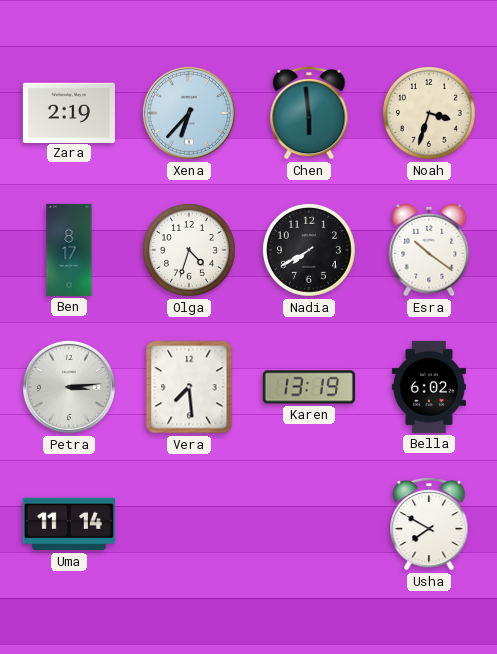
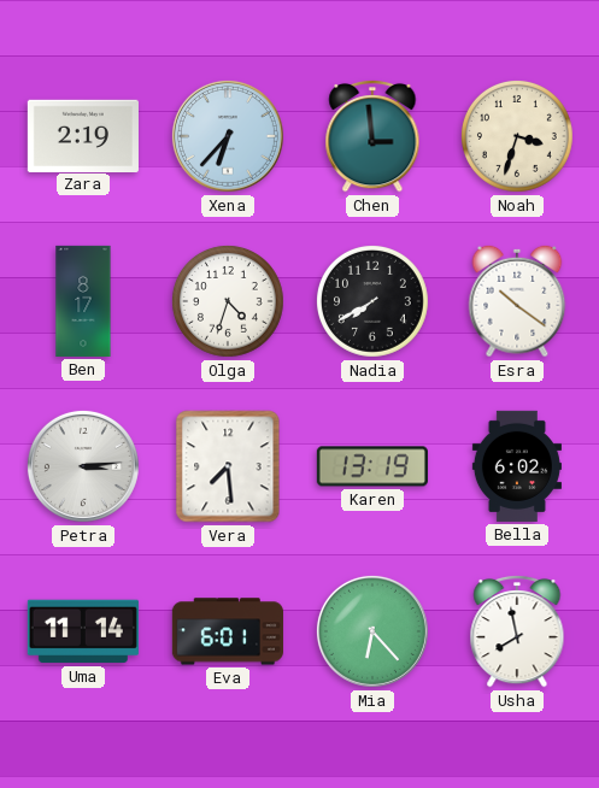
Chen: 5:59 -> 2:59
Eva: none -> 6:01
Mia: none -> 6:23
Usha: 7:50 -> 7:58
